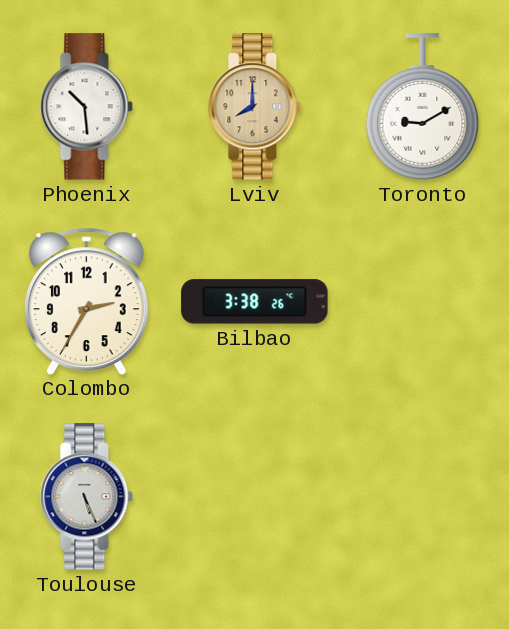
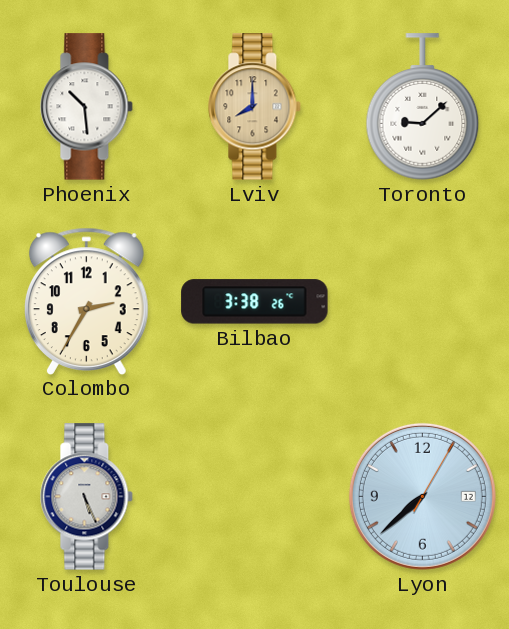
Toronto: 9:10 -> 9:08
Lyon: none -> 7:38
